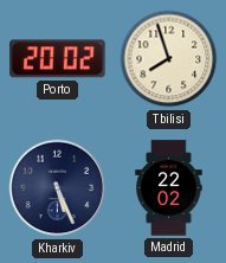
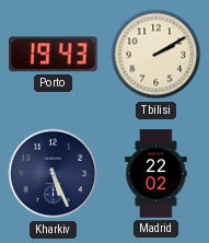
Porto: 20:02 -> 19:43
Tbilisi: 7:57 -> 2:10
